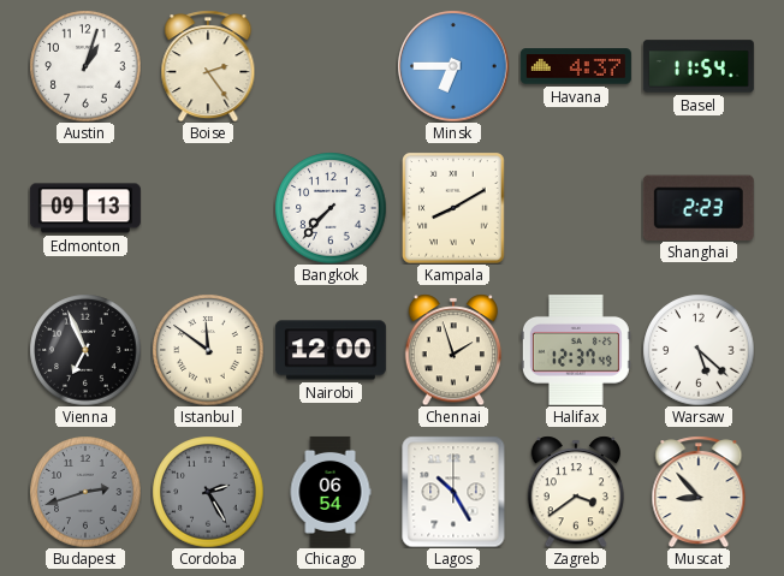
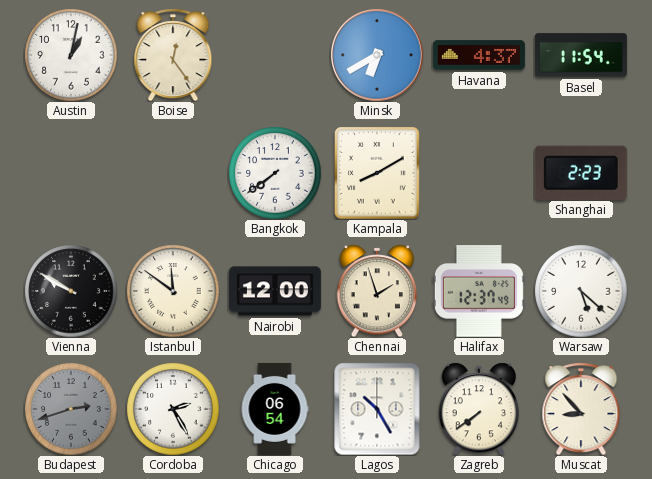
Austin: 1:03 -> 1:02
Boise: 2:24 -> 12:24
Minsk: 6:45 -> 6:40
Edmonton: 09:13 -> none
Bangkok: 7:37 -> 7:39
Vienna: 6:56 -> 9:50
Cordoba dial: grey -> white
Zagreb: 3:39 -> 7:39
